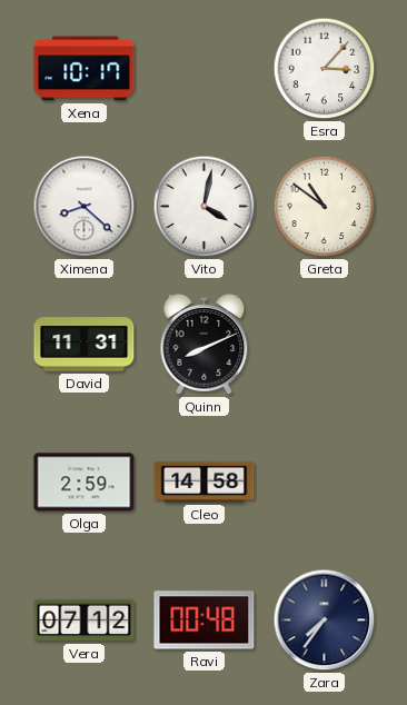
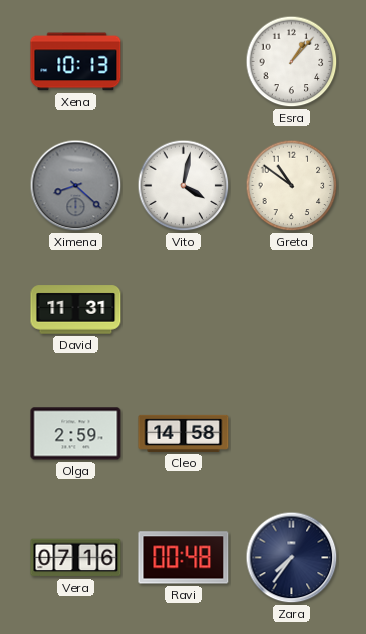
Xena: 10:17 -> 10:13
Esra: 3:07 -> 1:07
Ximena dial: white -> grey
Quinn: 8:11 -> none
Vera: 07:12 -> 07:16
